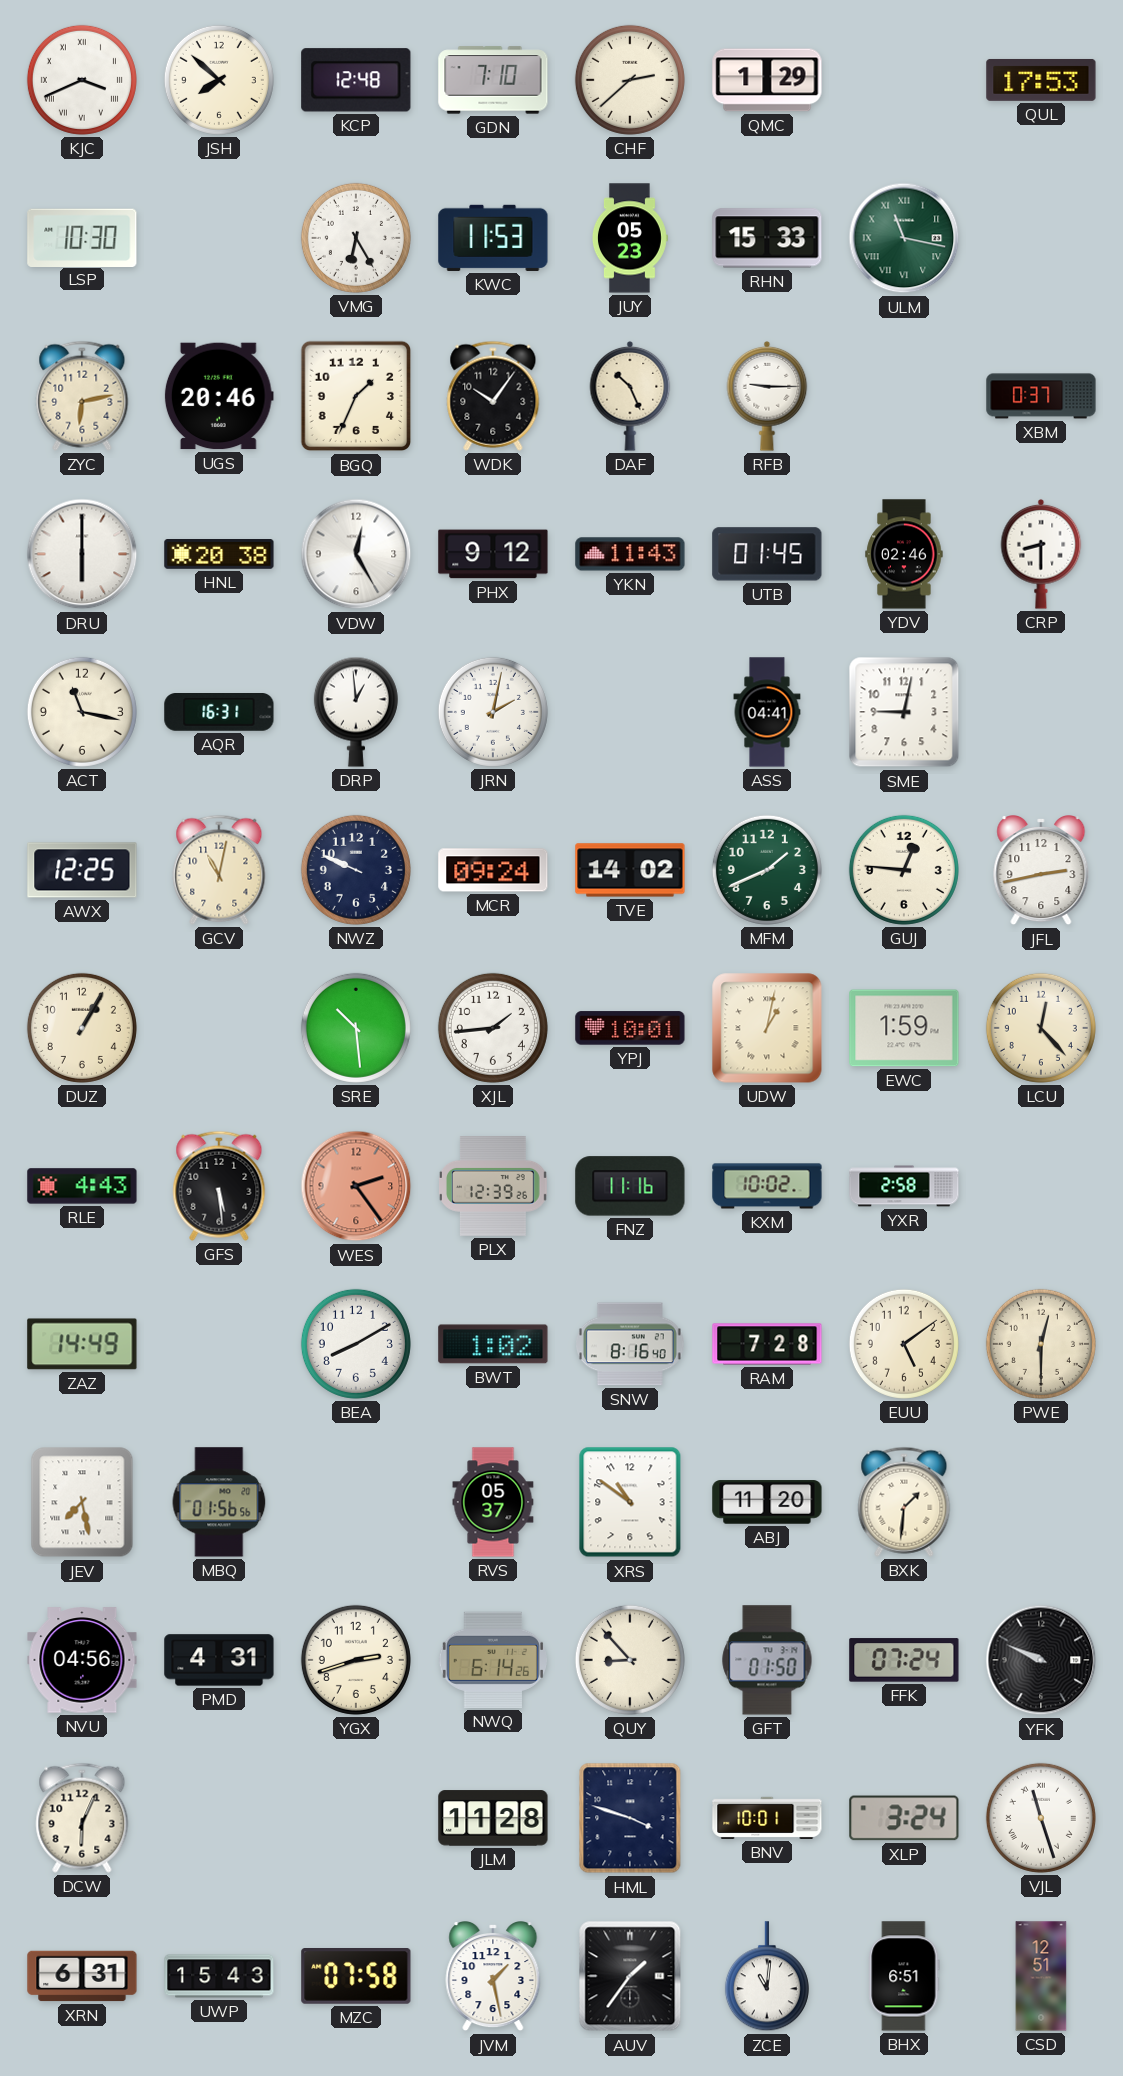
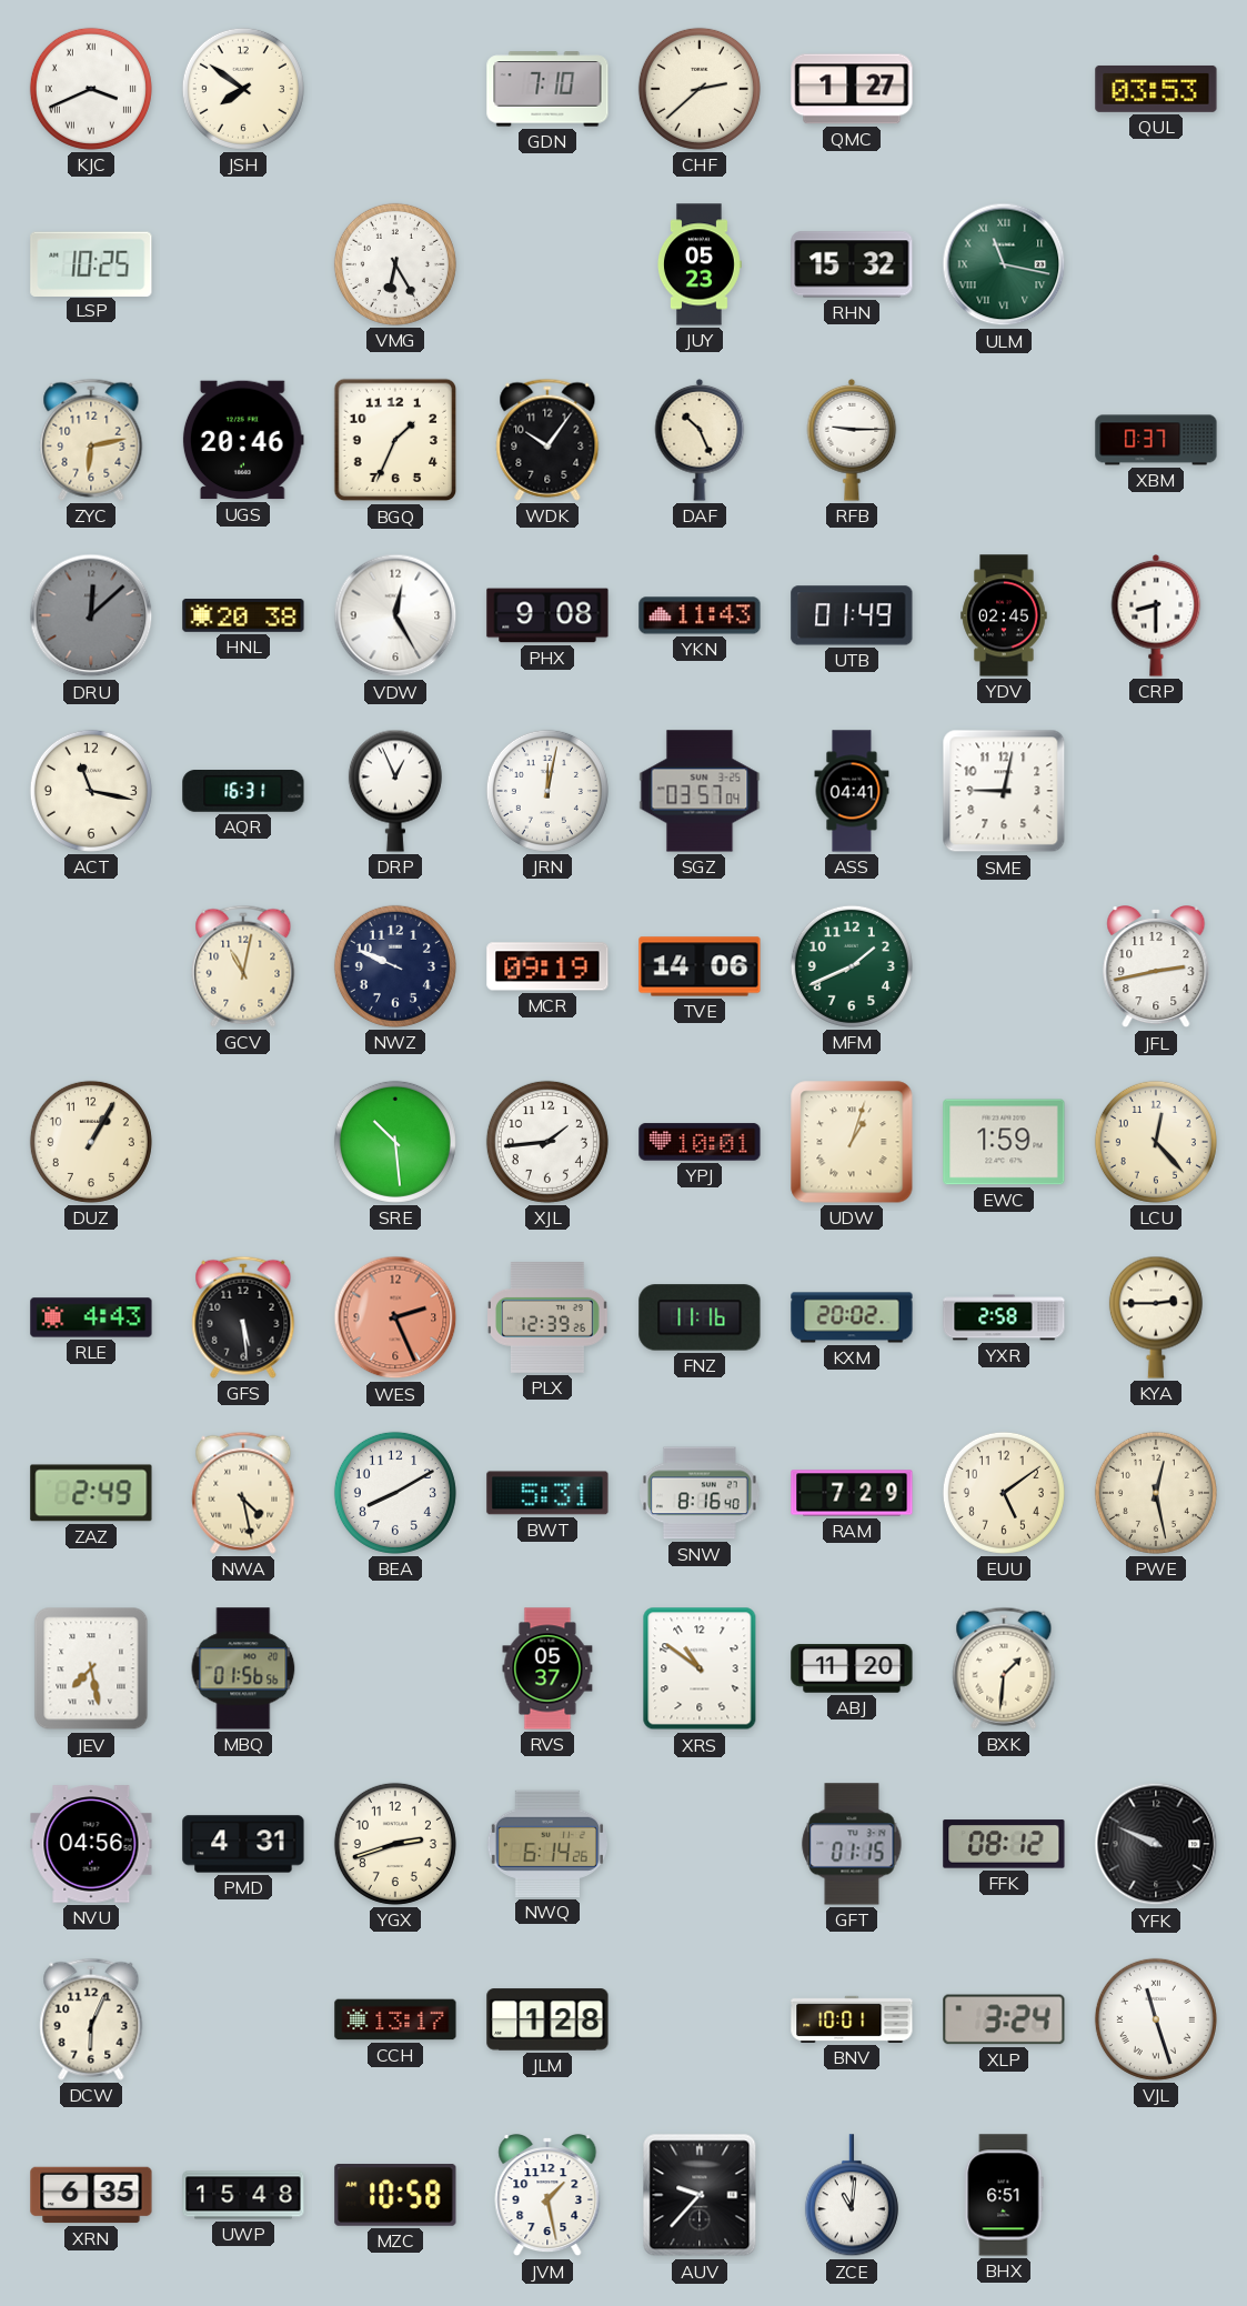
JSH: 7:52 -> 7:51
KCP: 12:48 -> none
QMC: 1:29 -> 1:27
QUL: 17:53 -> 03:53
LSP: 10:30 -> 10:25
KWC: 11:53 -> none
RHN: 15:33 -> 15:32
DRU: 6:00 -> 12:08
DRU dial: white -> grey
PHX: 9:12 -> 9:08
UTB: 01:45 -> 01:49
YDV: 02:46 -> 02:45
DRP: 12:59 -> 12:56
JRN: 2:02 -> 12:02
SGZ: none -> 03:57
AWX: 12:25 -> none
MCR: 09:24 -> 09:19
TVE: 14:02 -> 14:06
GUJ: 12:46 -> none
UDW: 1:02 -> 1:03
WES: 2:24 -> 2:26
KXM: 10:02 -> 20:02
KYA: none -> 2:45
ZAZ: 14:49 -> 2:49
NWA: none -> 4:28
BWT: 1:02 -> 5:31
RAM: 7:28 -> 7:29
PWE: 12:30 -> 12:28
QUY: 8:53 -> none
GFT: 01:50 -> 01:15
FFK: 07:24 -> 08:12
CCH: none -> 13:17
JLM: 11:28 -> 1:28
HML: 3:48 -> none
XRN: 6:31 -> 6:35
UWP: 15:43 -> 15:48
MZC: 07:58 -> 10:58
AUV: 1:36 -> 9:37
CSD: 12:51 -> none
